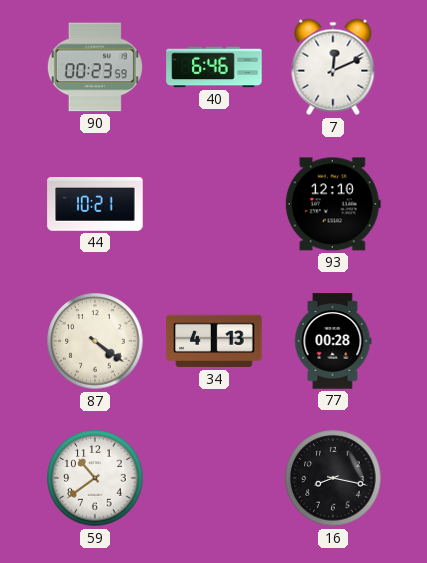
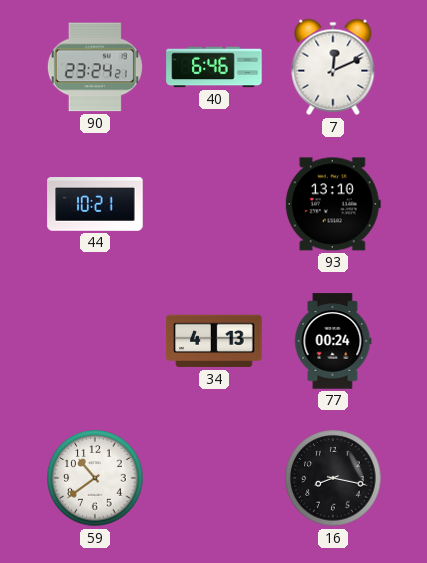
90: 00:23 -> 23:24
93: 12:10 -> 13:10
87: 4:21 -> none
77: 00:28 -> 00:24
